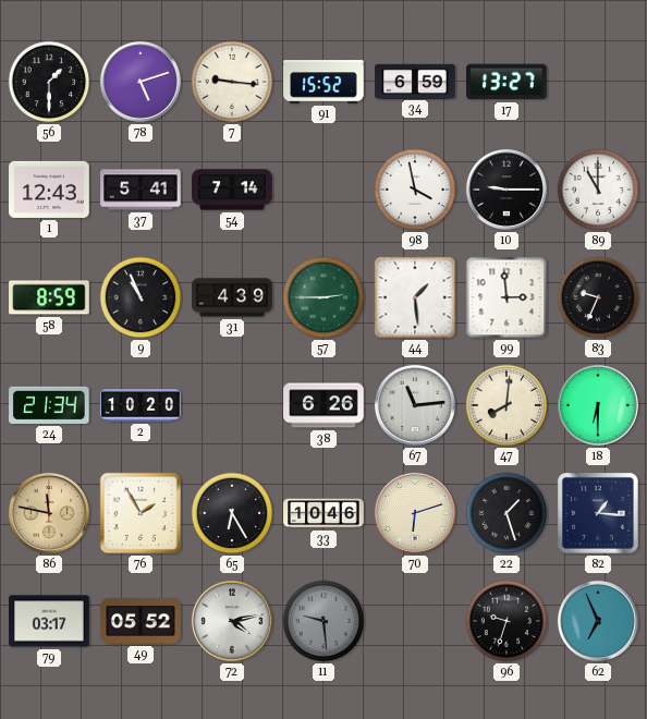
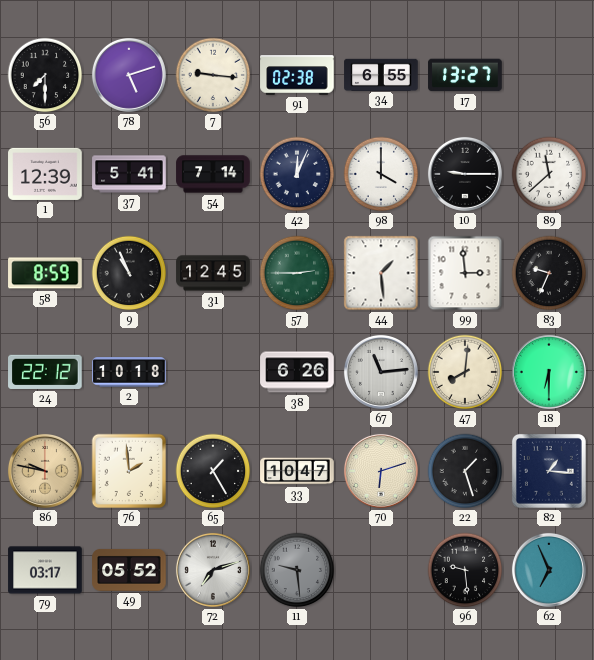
56: 1:30 -> 7:30
91: 15:52 -> 02:38
34: 6:59 -> 6:55
1: 12:43 -> 12:39
42: none -> 12:04
98: 3:58 -> 4:00
89: 11:00 -> 11:38
31: 4:39 -> 12:45
24: 21:34 -> 22:12
2: 10:20 -> 10:18
86: 11:47 -> 9:47
76: 1:55 -> 1:59
65: 6:25 -> 1:25
33: 10:46 -> 10:47
72: 4:13 -> 7:12
96: 9:33 -> 9:29
